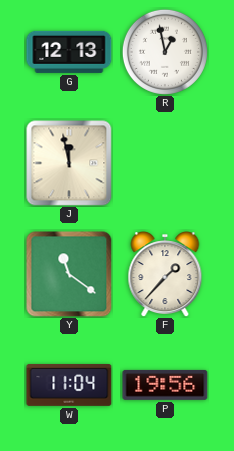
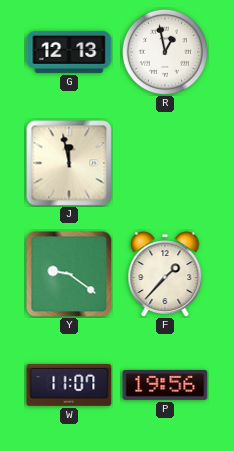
Y: 11:21 -> 9:21
W: 11:04 -> 11:07
